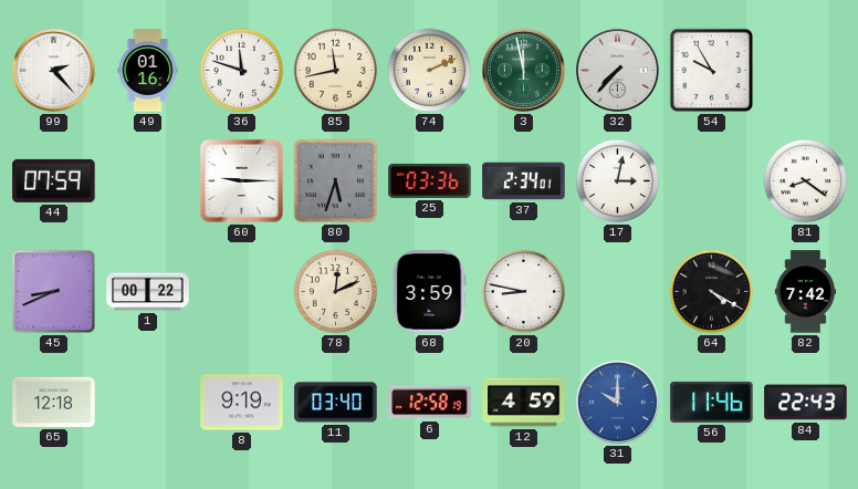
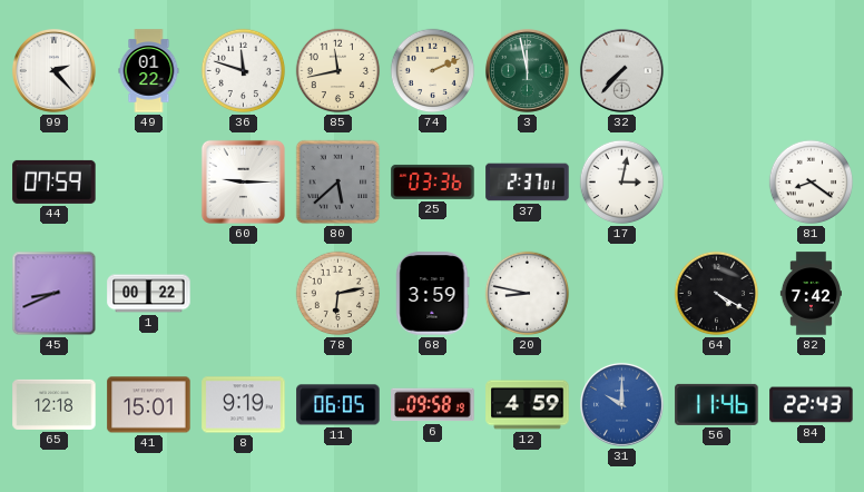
49: 01:16 -> 01:22
54: 9:55 -> none
80: 5:33 -> 5:38
37: 2:34 -> 2:37
78: 12:11 -> 6:13
41: none -> 15:01
11: 03:40 -> 06:05
6: 12:58 -> 09:58
